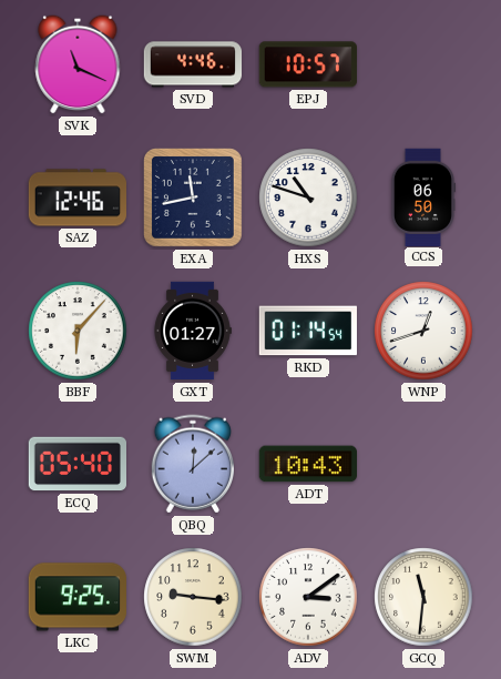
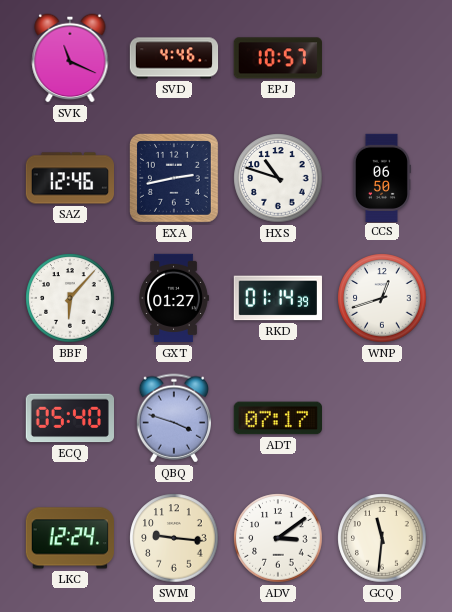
EXA: 11:43 -> 2:43
RKD: 01:14:54 -> 01:14:39
QBQ: 12:08 -> 3:48
ADT: 10:43 -> 07:17
LKC: 9:25 -> 12:24
